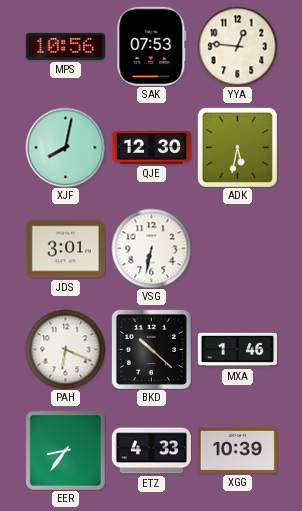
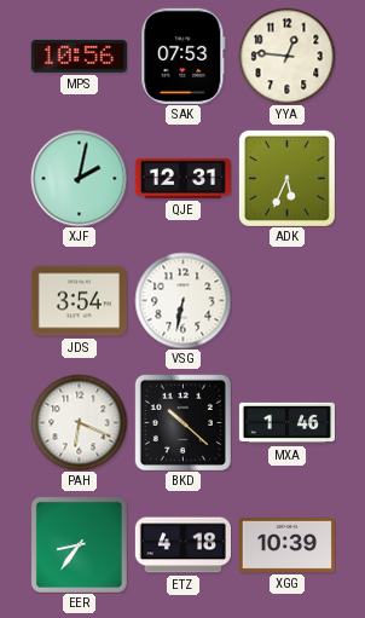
XJF: 8:02 -> 2:02
QJE: 12:30 -> 12:31
ADK: 5:32 -> 5:34
JDS: 3:01 -> 3:54
ETZ: 4:33 -> 4:18
